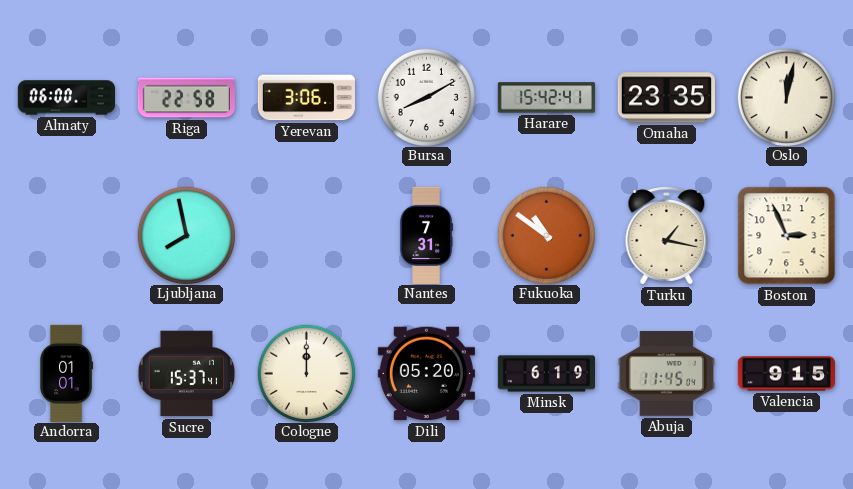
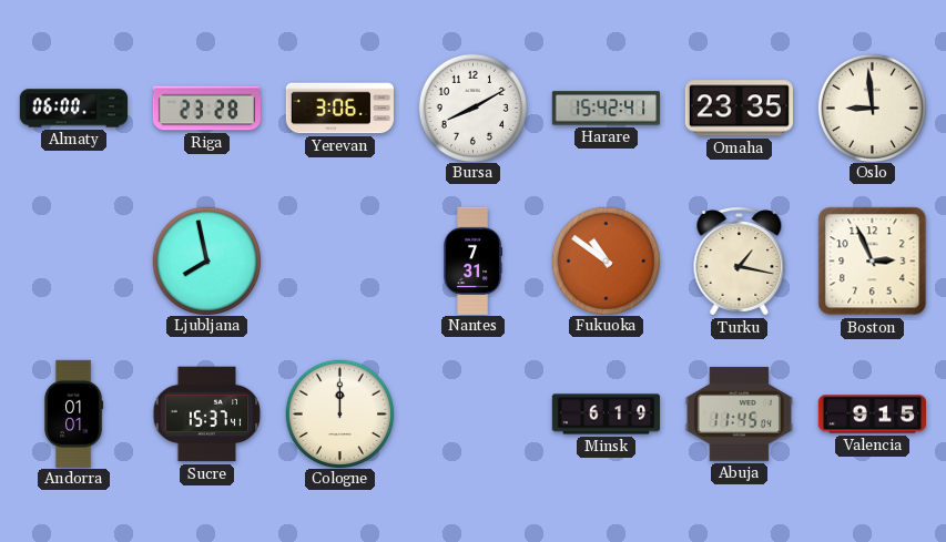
Riga: 22:58 -> 23:28
Oslo: 12:02 -> 8:59
Dili: 05:20 -> none
